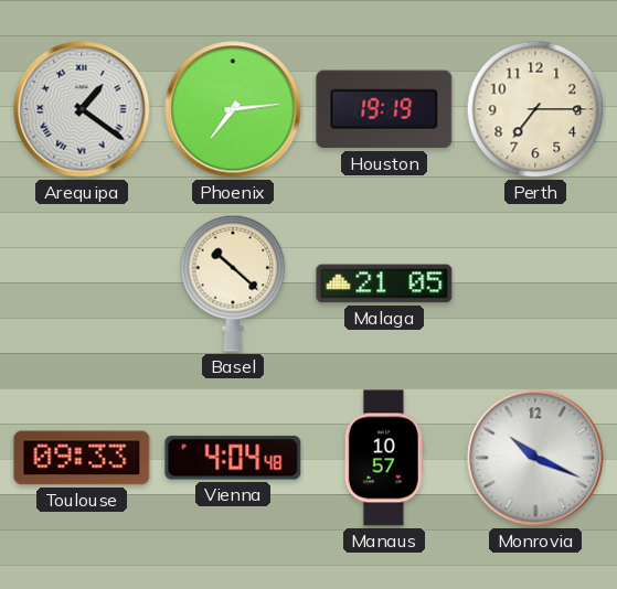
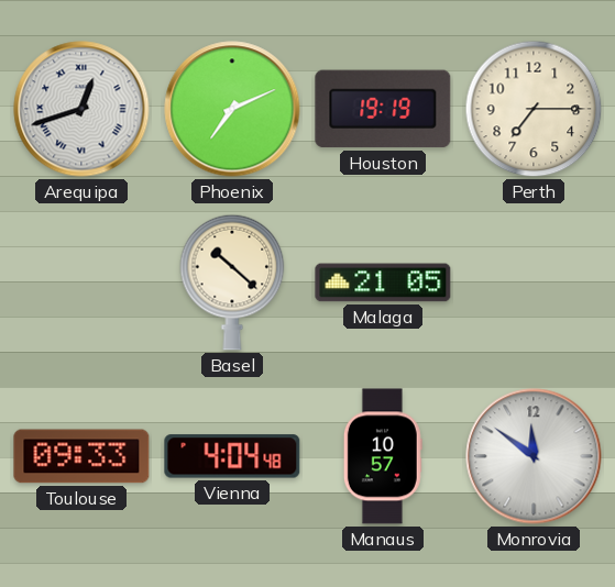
Arequipa: 1:21 -> 12:42
Phoenix: 7:14 -> 7:11
Monrovia: 10:19 -> 11:51
